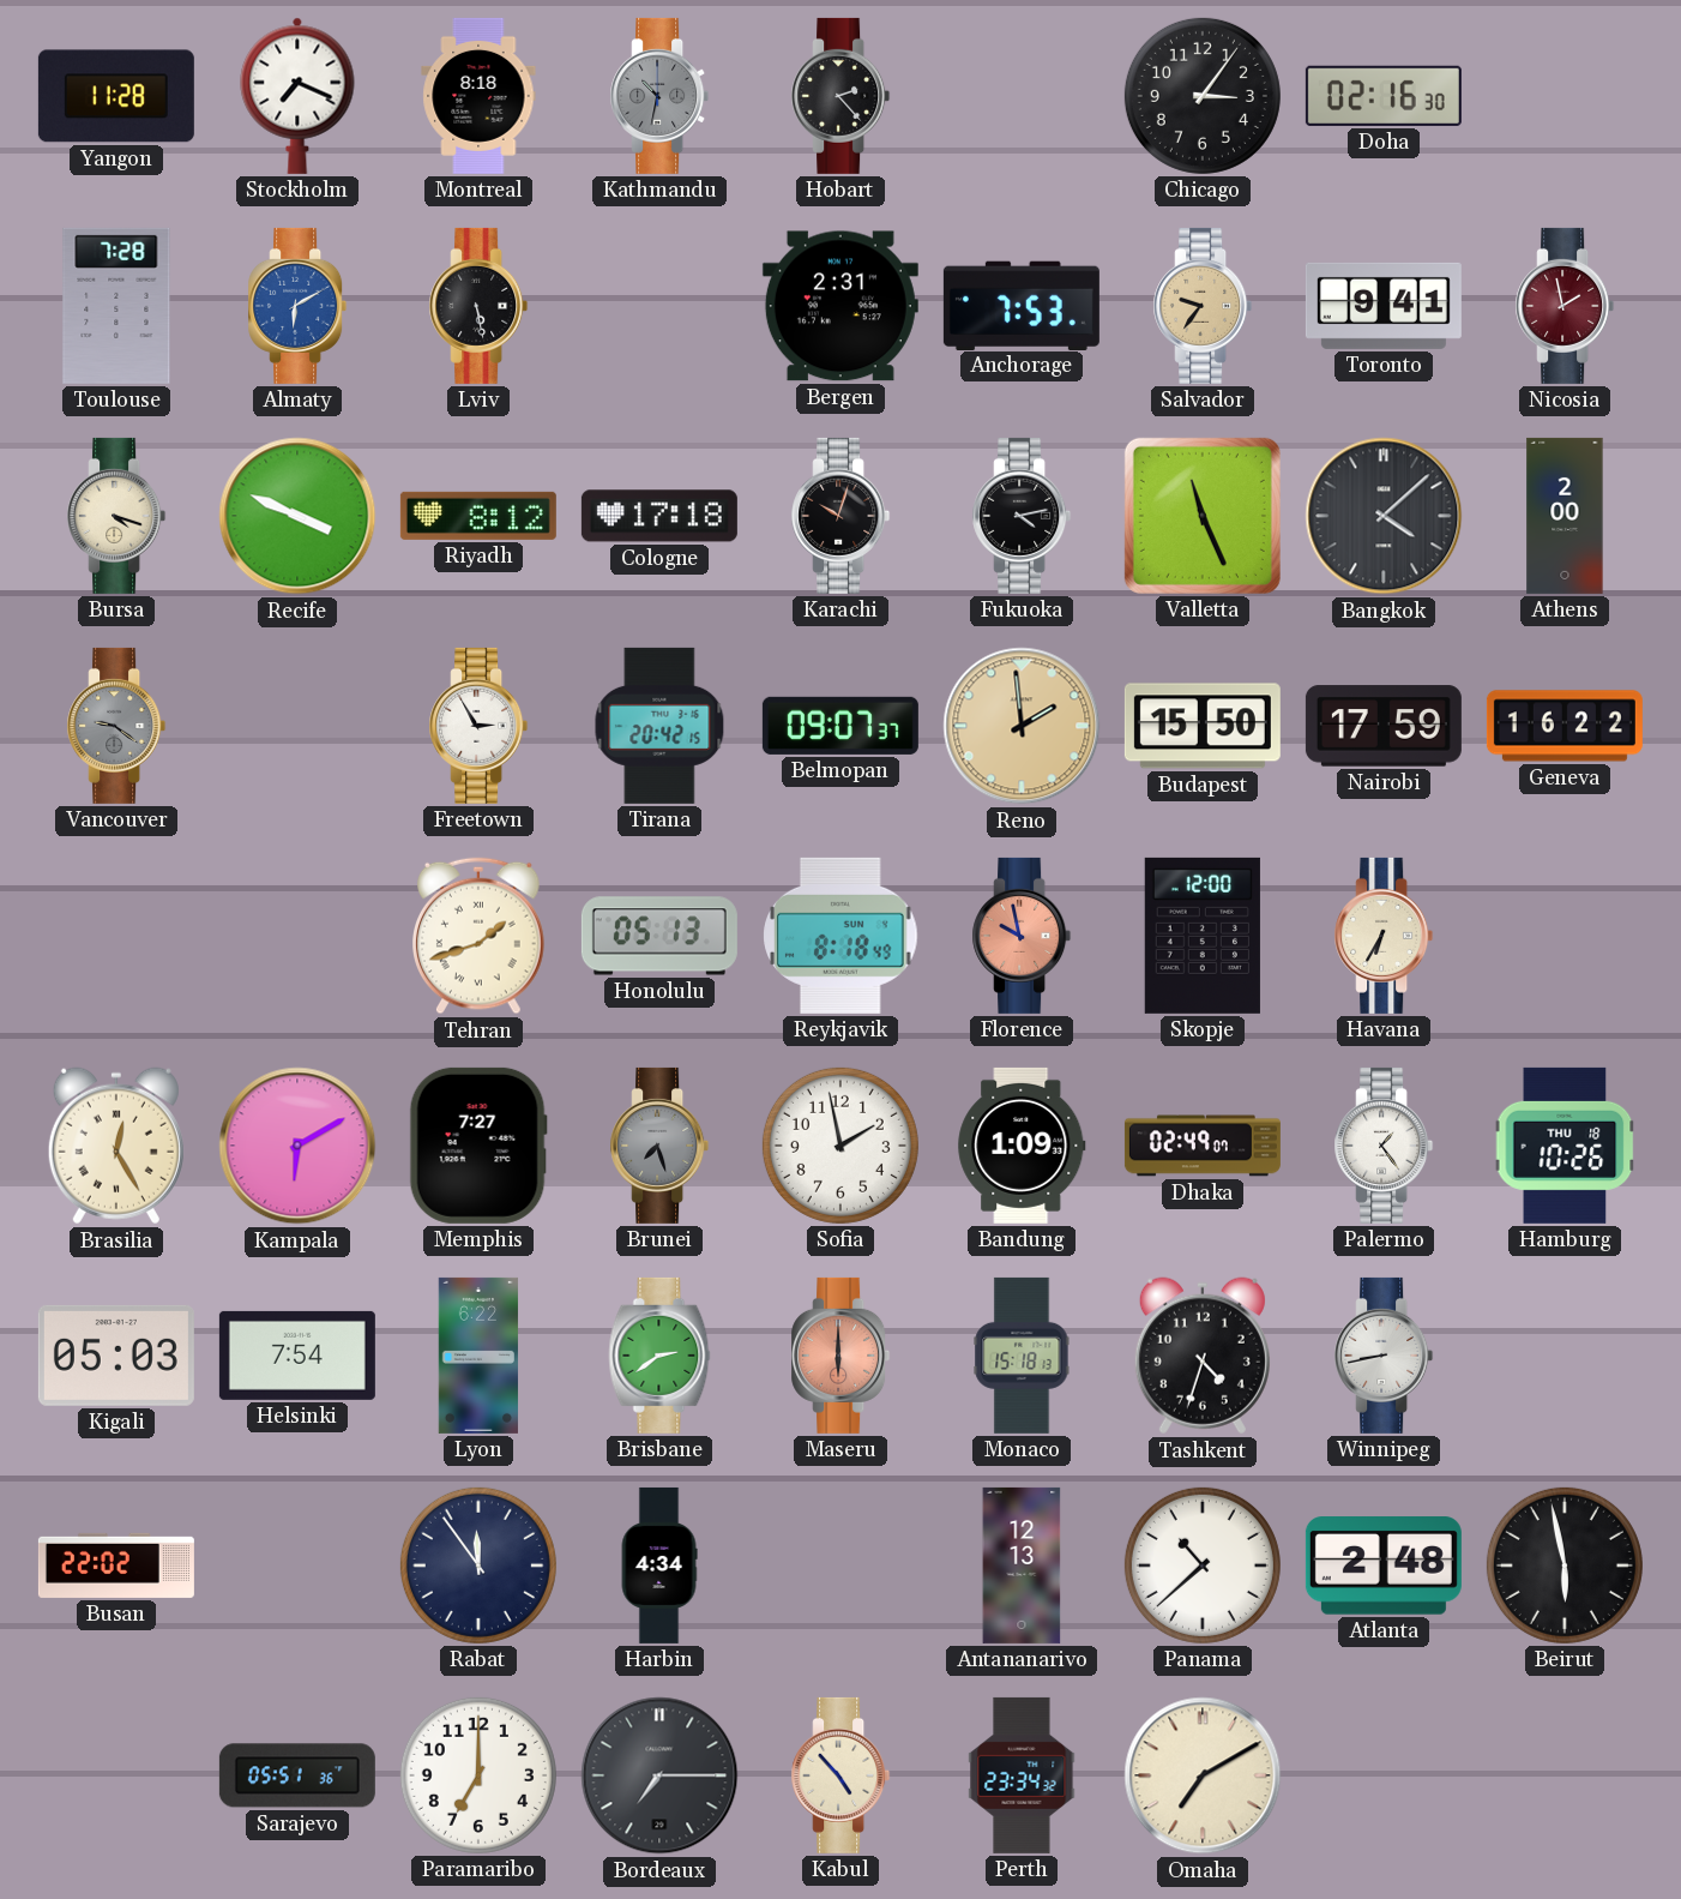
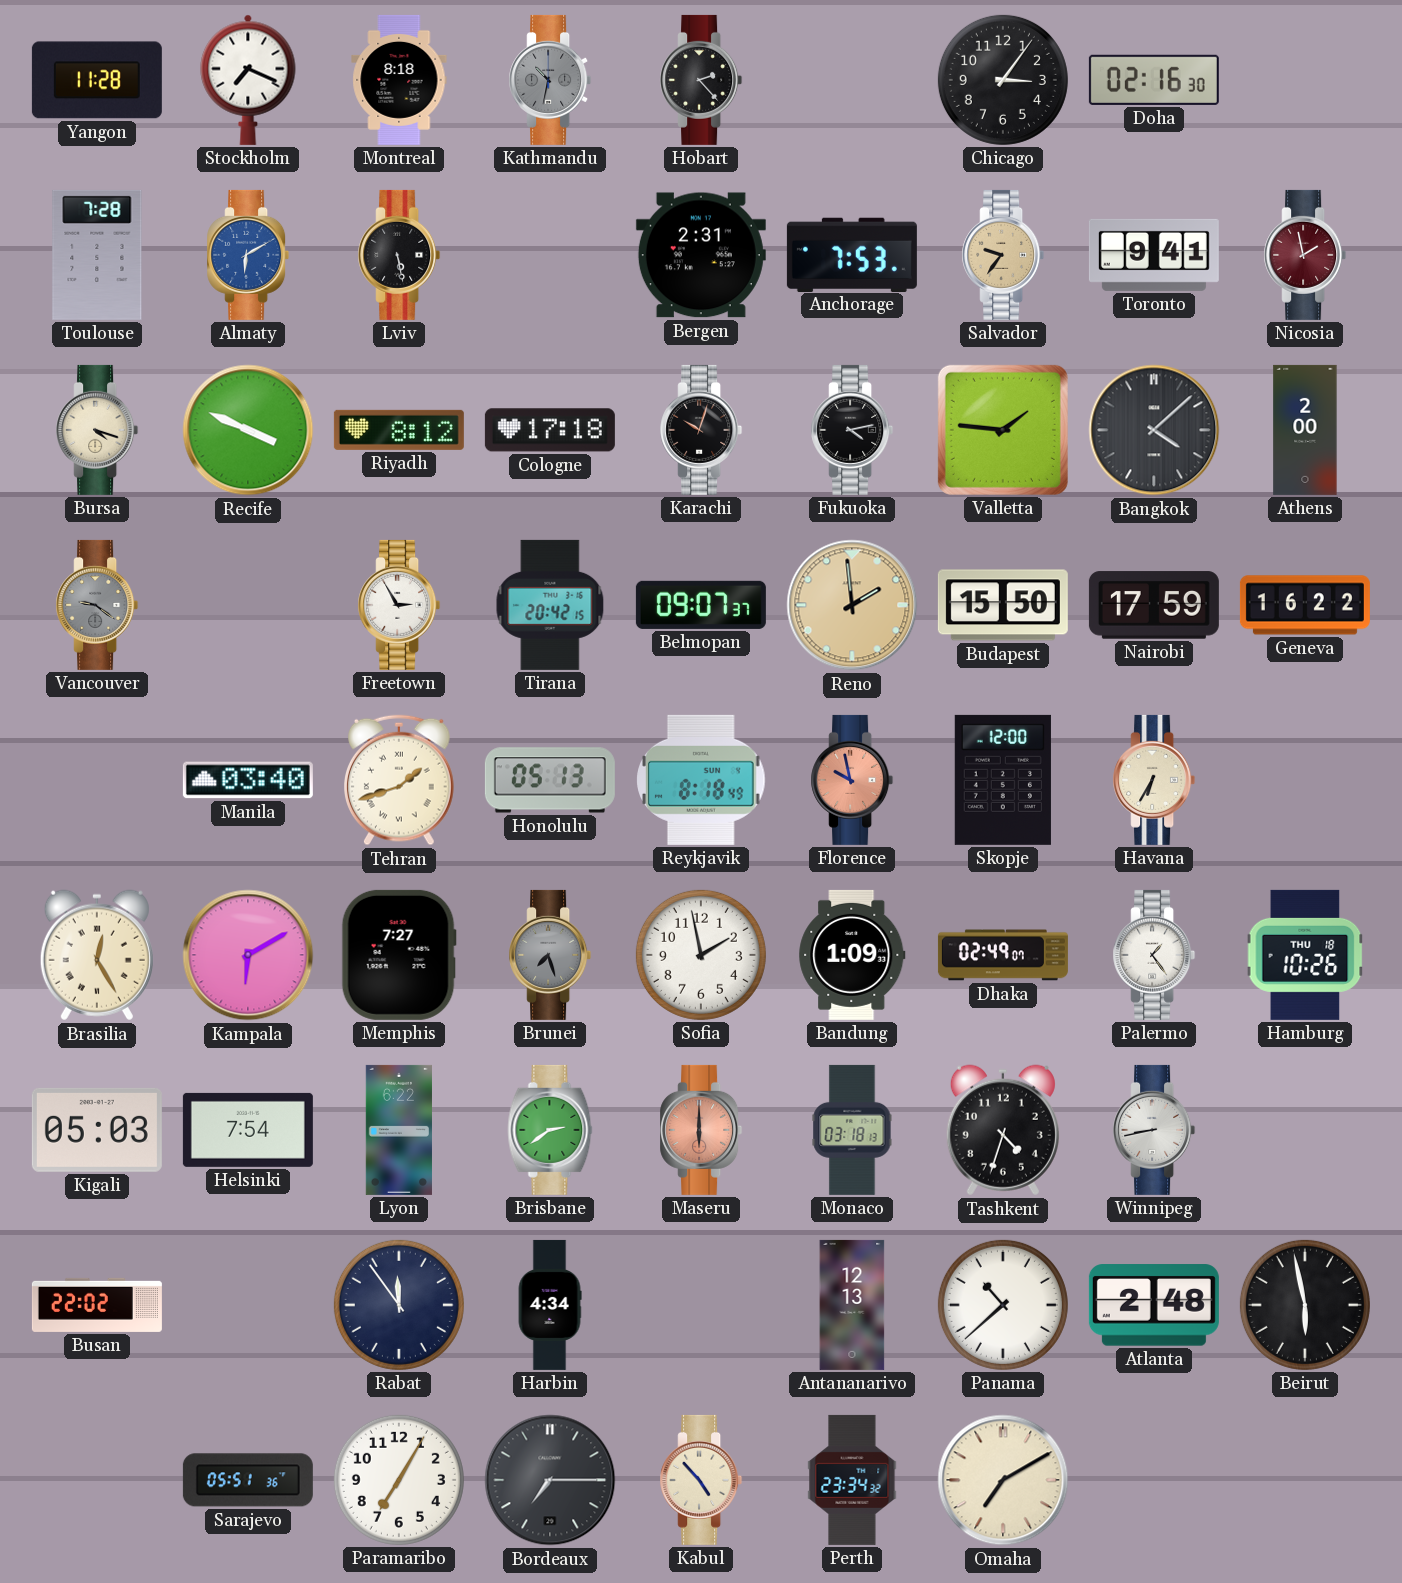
Valletta: 11:26 -> 1:46
Manila: none -> 03:40
Monaco: 15:18 -> 03:18
Paramaribo: 7:00 -> 7:05
